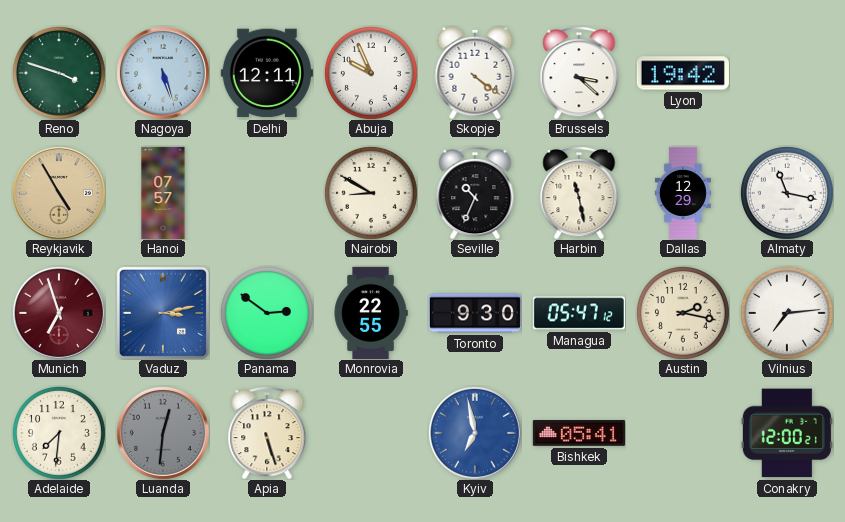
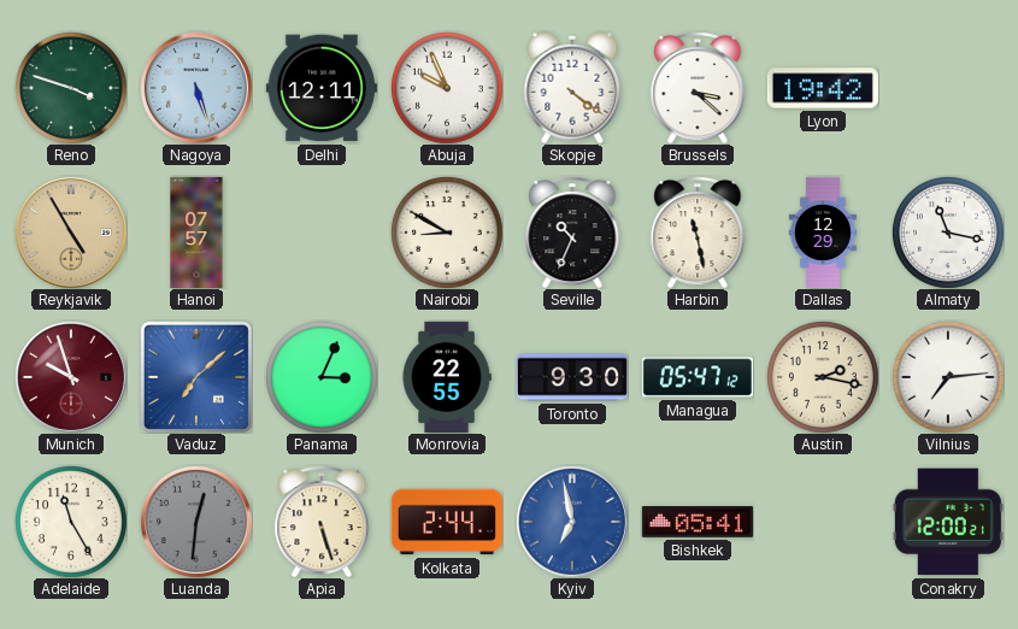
Munich: 6:57 -> 9:57
Vaduz: 3:13 -> 7:08
Panama: 2:51 -> 3:04
Adelaide: 7:31 -> 11:25
Kolkata: none -> 2:44
